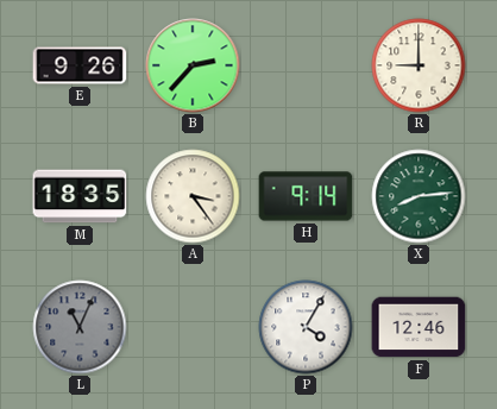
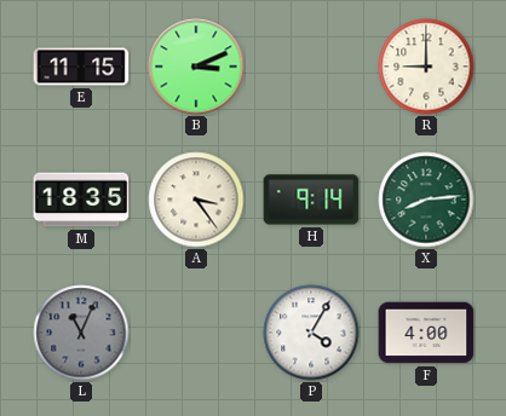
E: 9:26 -> 11:15
B: 2:37 -> 3:11
F: 12:46 -> 4:00
